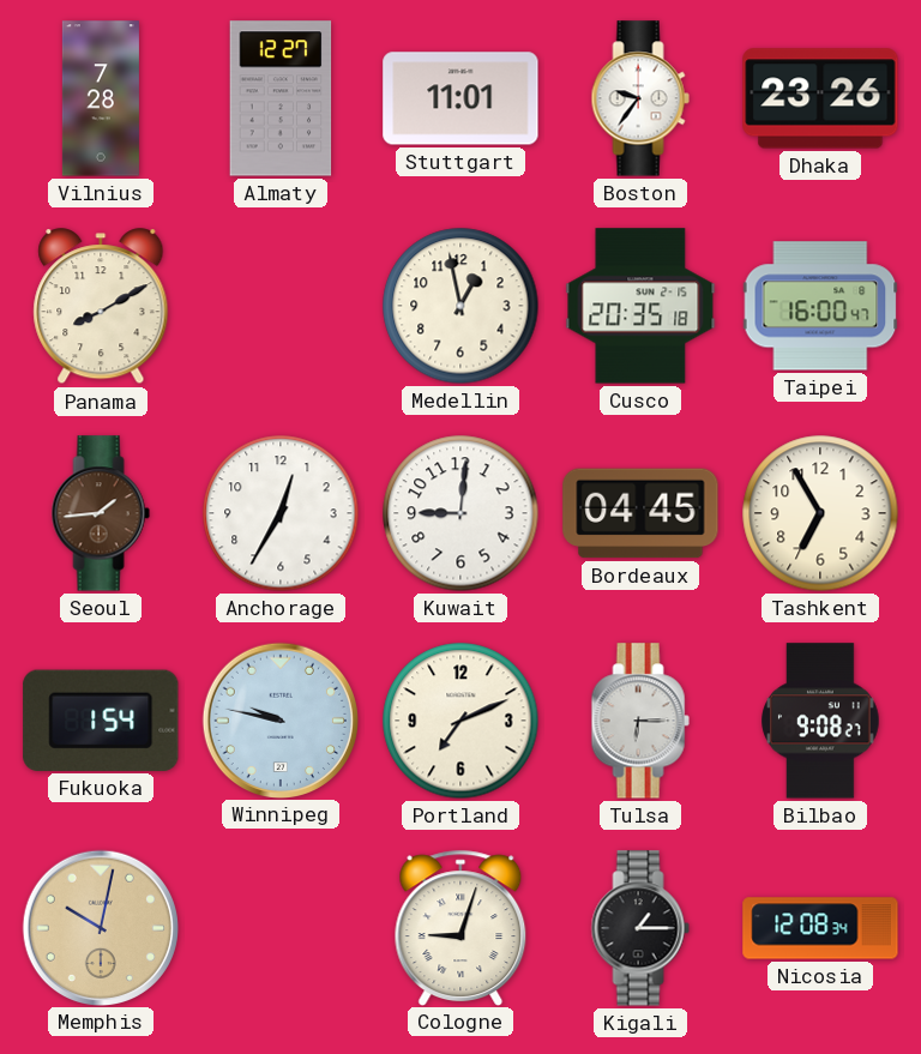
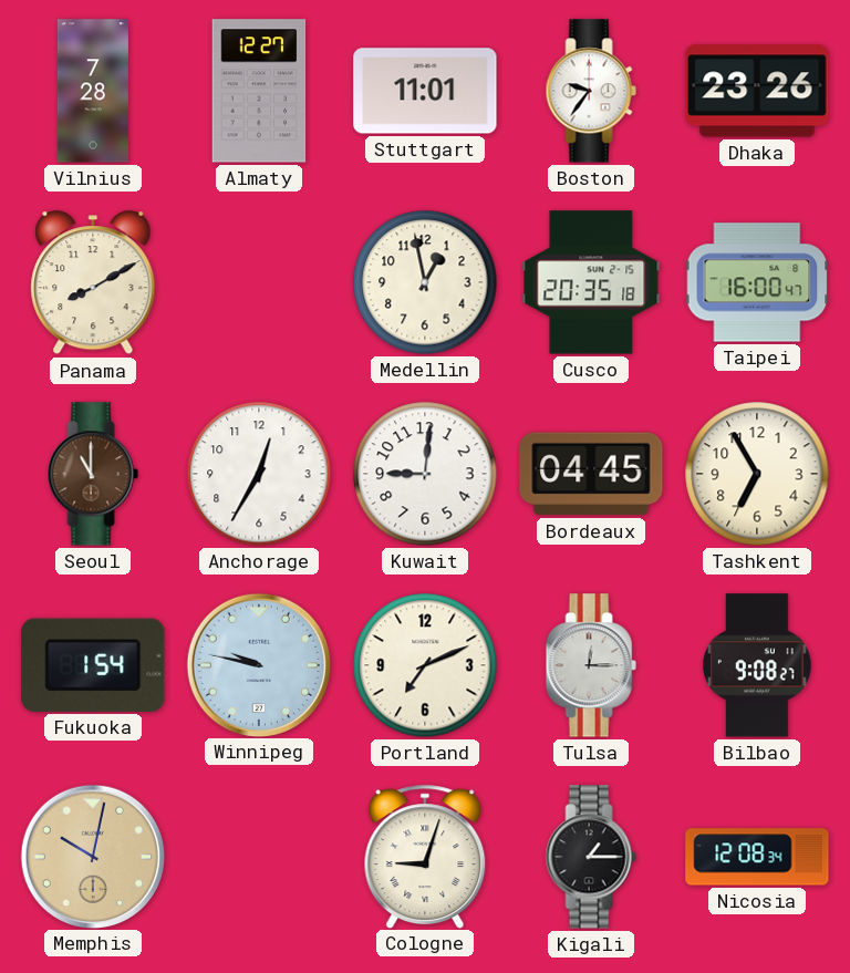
Seoul: 1:44 -> 11:00
Tulsa: 6:15 -> 12:15
